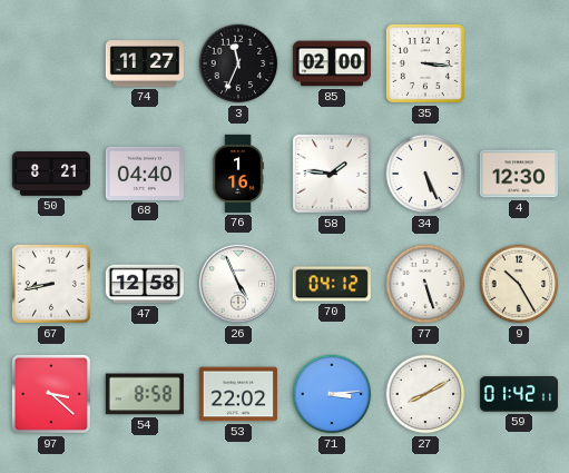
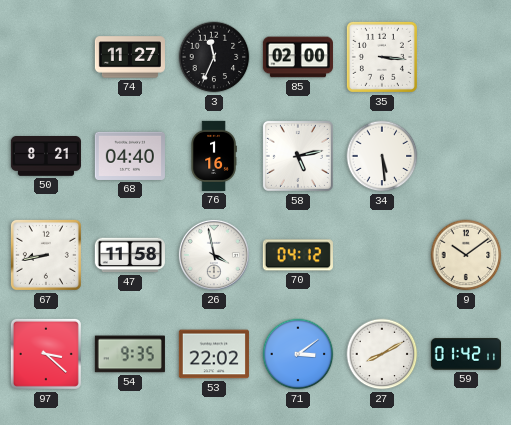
58: 1:46 -> 5:13
34: 5:26 -> 5:29
4: 12:30 -> none
47: 12:58 -> 11:58
26: 4:56 -> 3:58
77: 5:27 -> none
9: 10:25 -> 10:09
54: 8:58 -> 9:35
71: 3:14 -> 3:09
